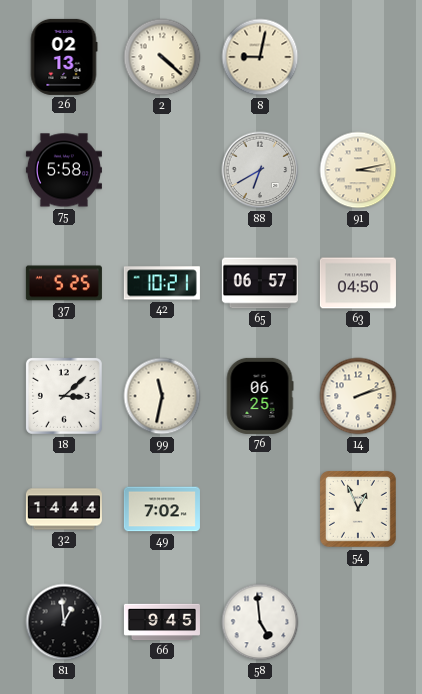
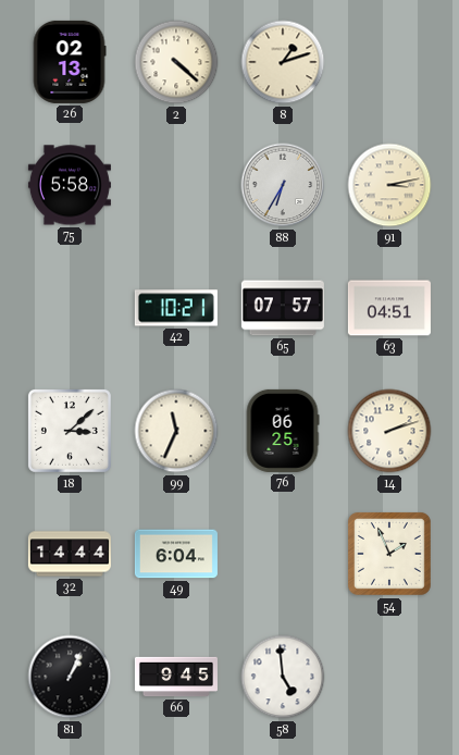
8: 9:02 -> 1:12
88: 6:40 -> 6:35
37: 5:25 -> none
65: 06:57 -> 07:57
63: 04:50 -> 04:51
99: 11:32 -> 11:34
49: 7:02 -> 6:04
54: 12:56 -> 1:56
81: 12:59 -> 1:04
